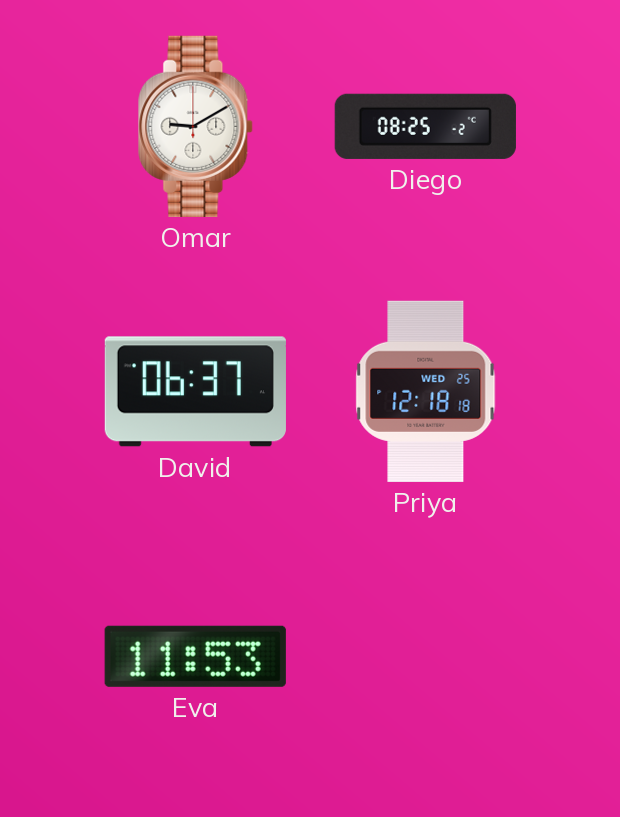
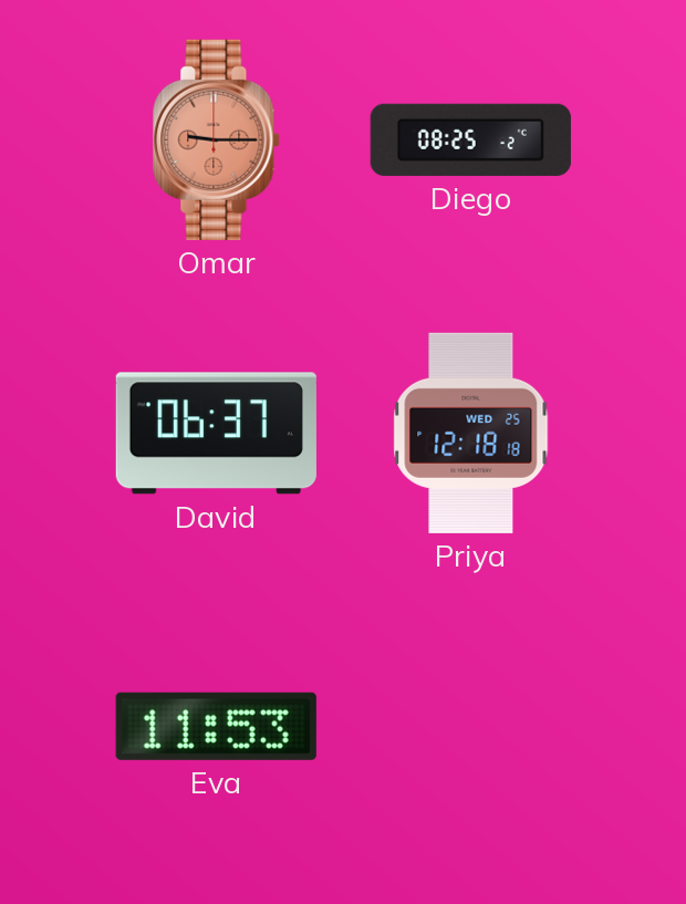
Omar: 9:10 -> 9:15
Omar dial: white -> salmon
